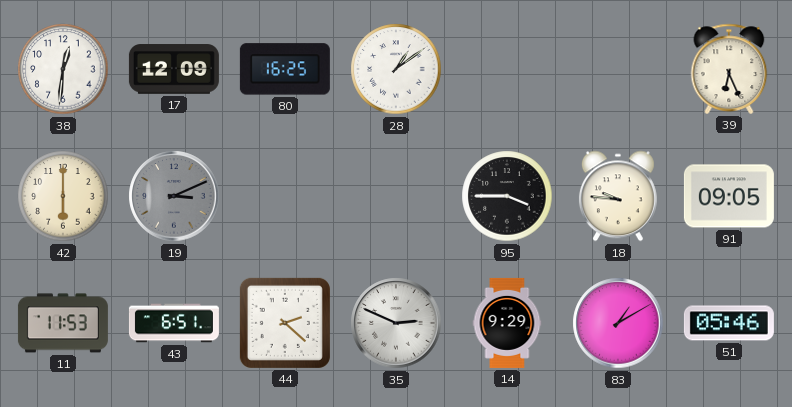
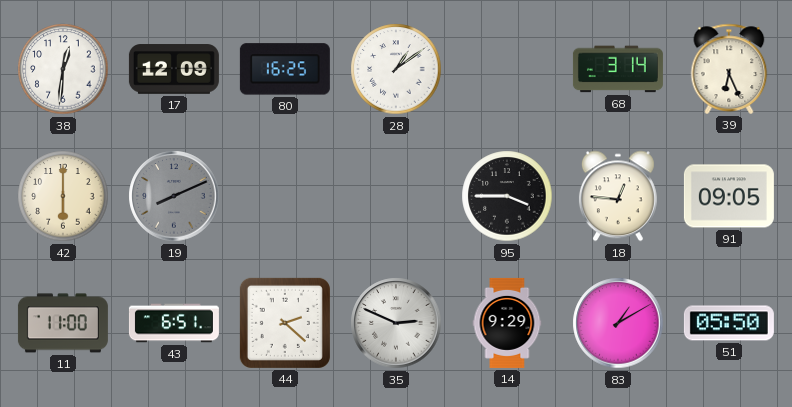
68: none -> 3:14
19: 3:11 -> 8:11
18: 9:46 -> 12:46
11: 11:53 -> 11:00
51: 05:46 -> 05:50
